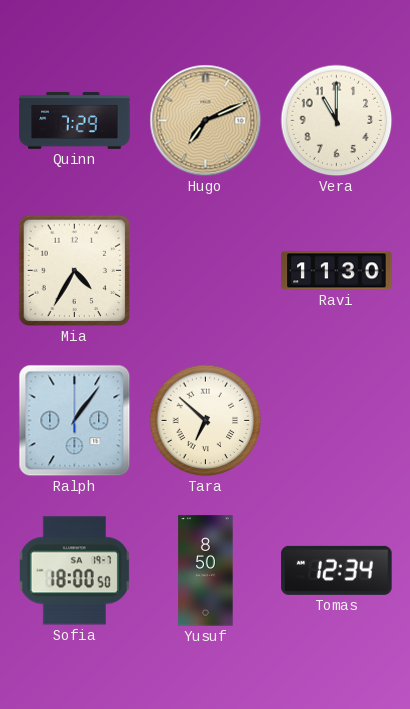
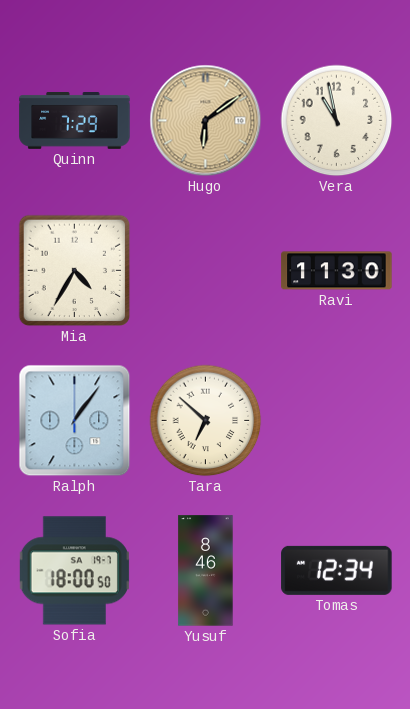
Hugo: 7:11 -> 6:09
Vera: 11:00 -> 10:58
Yusuf: 8:50 -> 8:46
